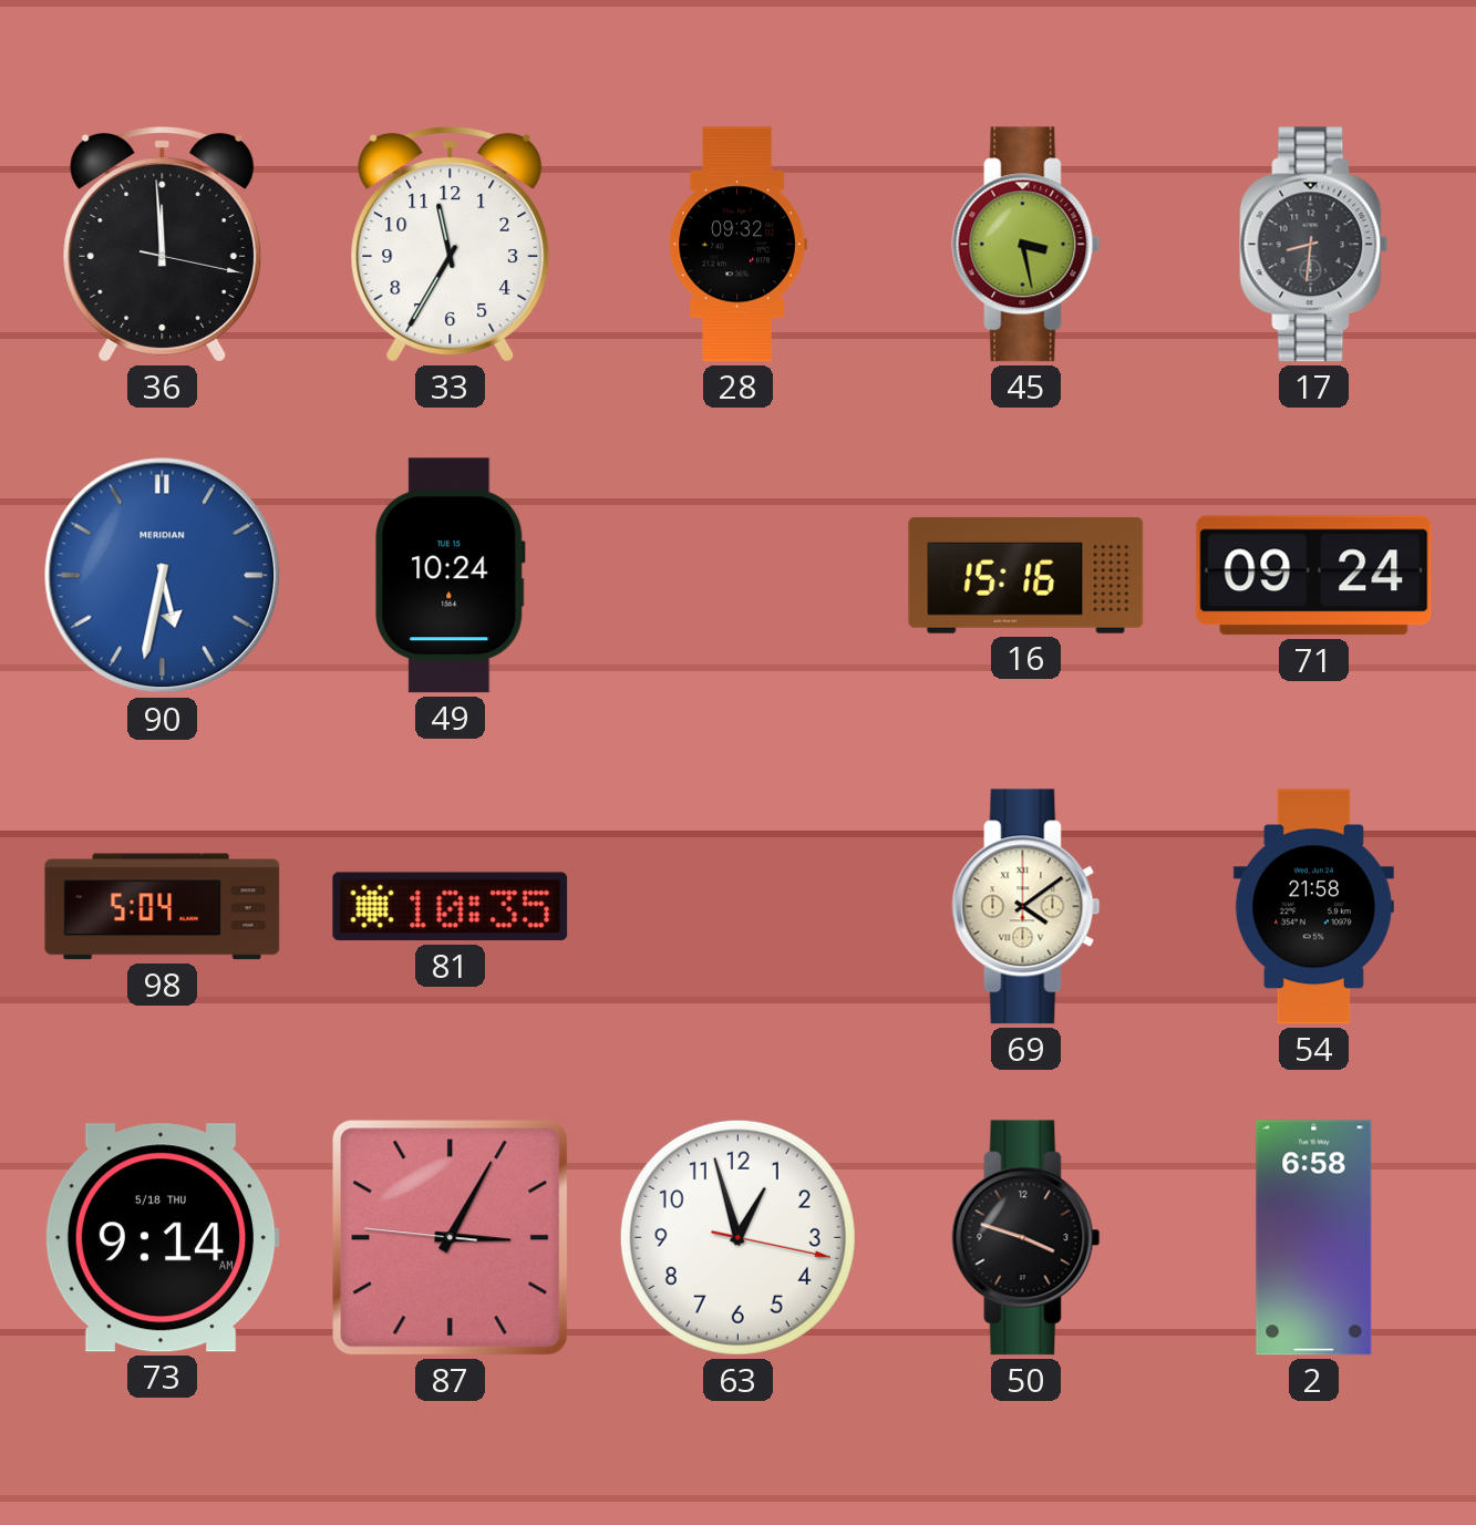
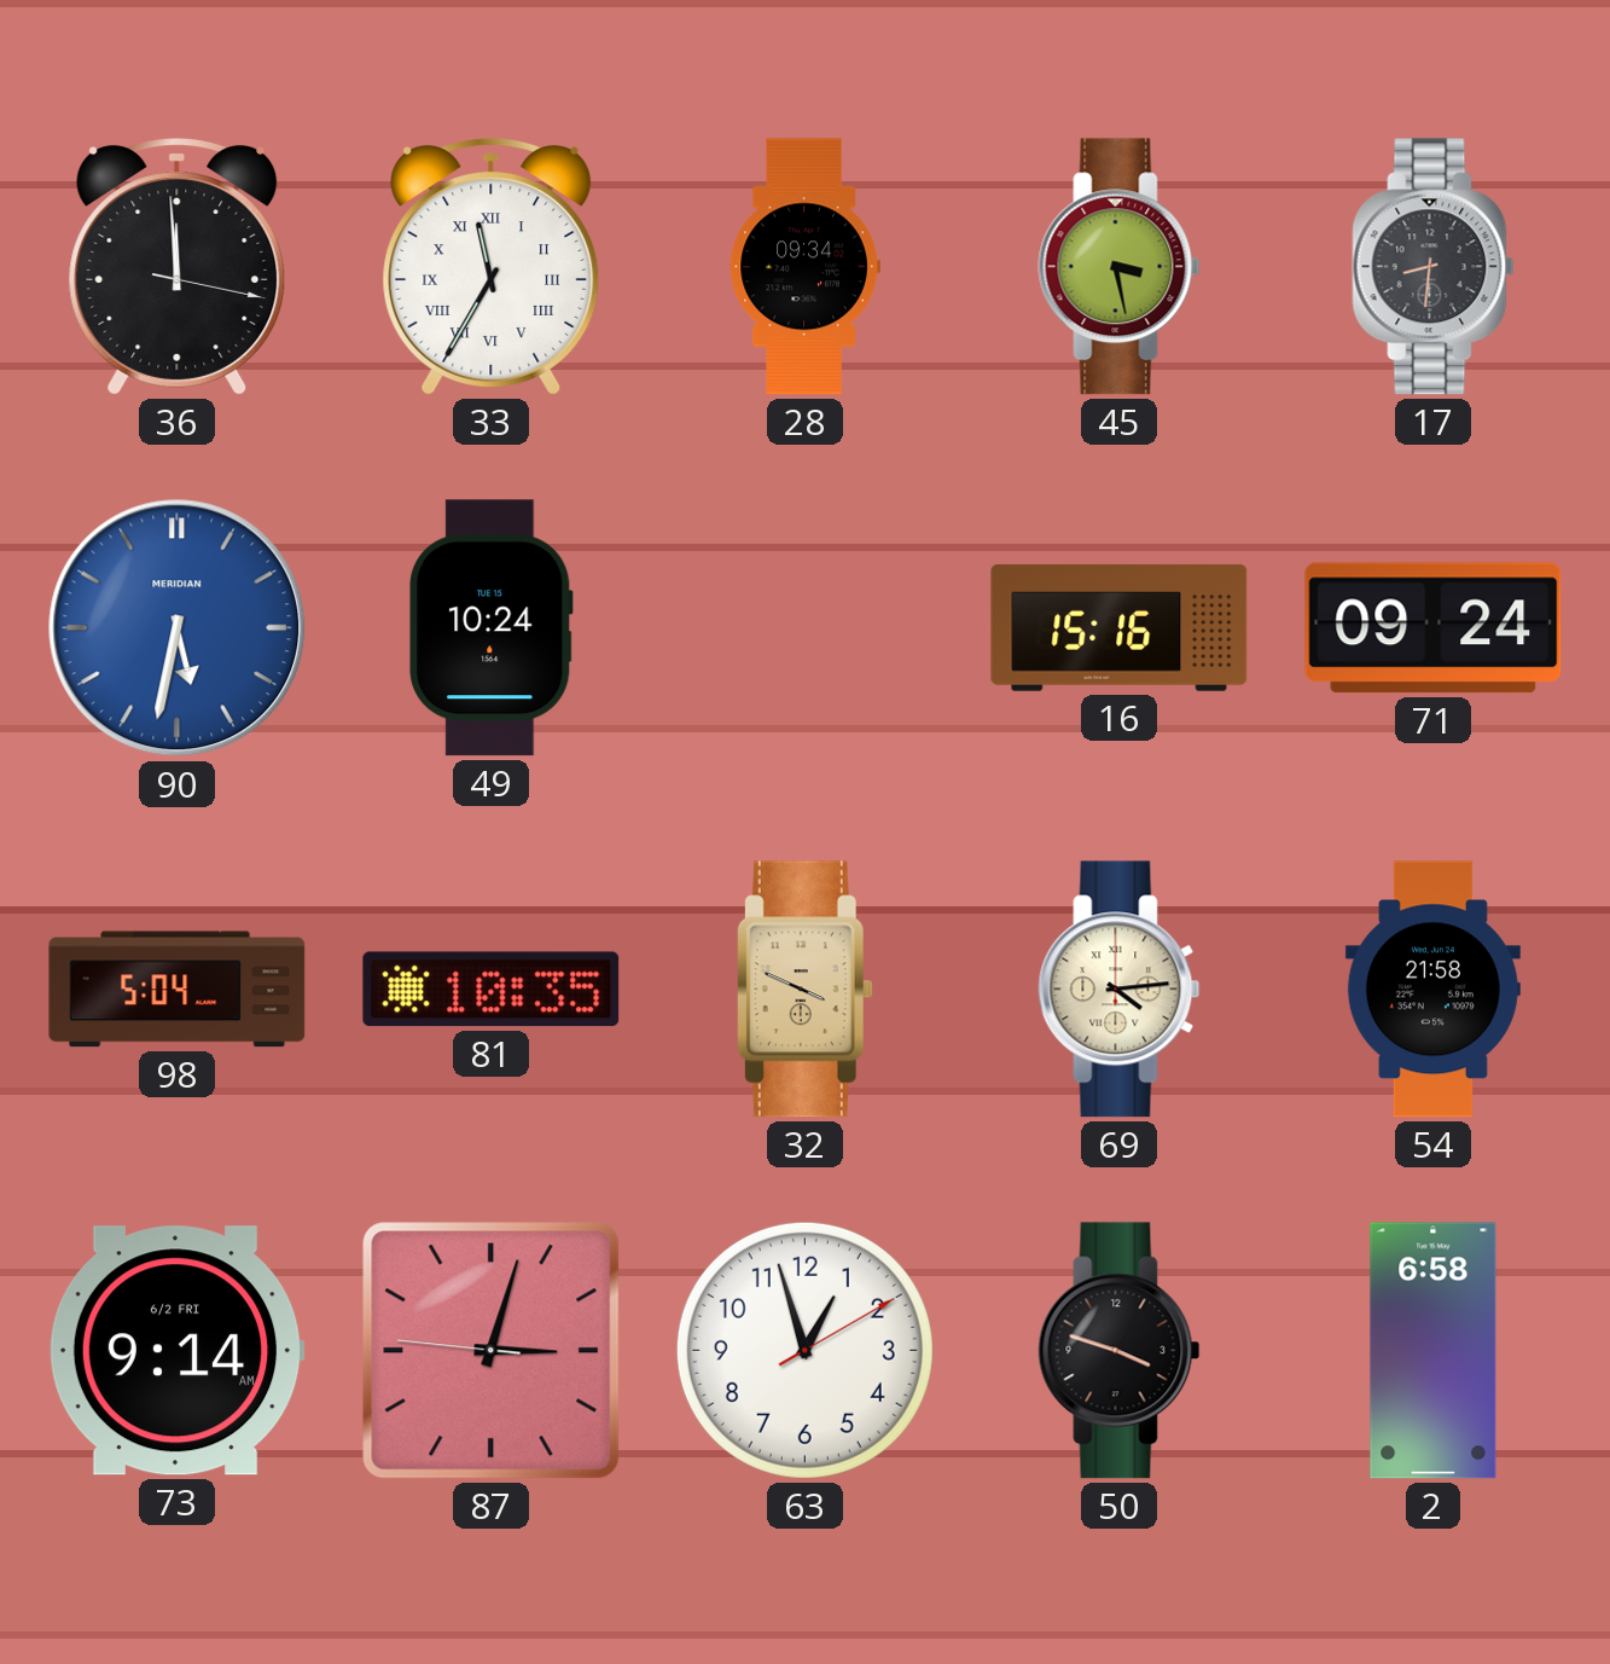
33 numerals: Arabic -> Roman
28: 09:32 -> 09:34
32: none -> 3:49
69: 4:09 -> 4:14
73 date: 5/18 THU -> 6/2 FRI
87: 3:04 -> 3:02
63: 12:57:17 -> 12:57:10
